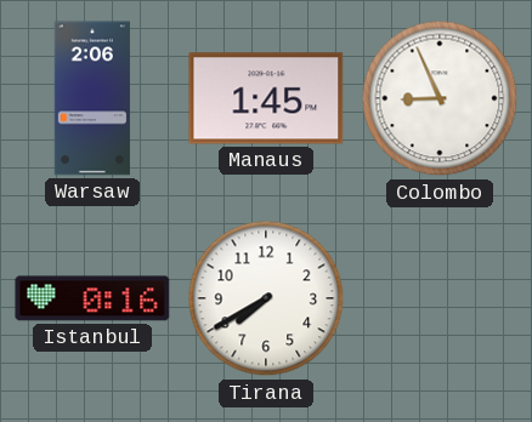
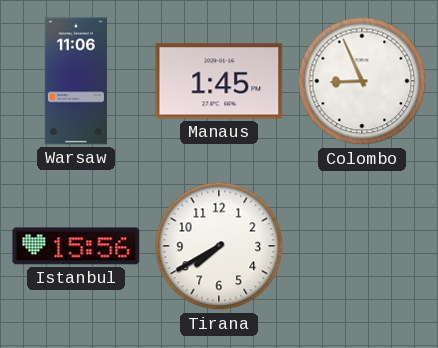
Warsaw: 2:06 -> 11:06
Istanbul: 0:16 -> 15:56
